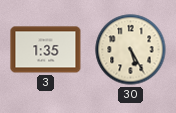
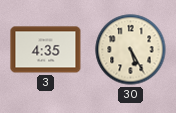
3: 1:35 -> 4:35
